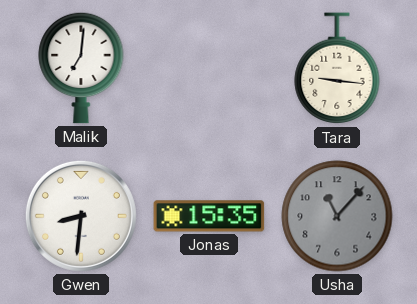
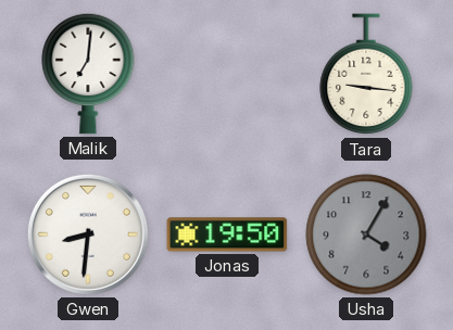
Jonas: 15:35 -> 19:50
Usha: 11:07 -> 4:05
